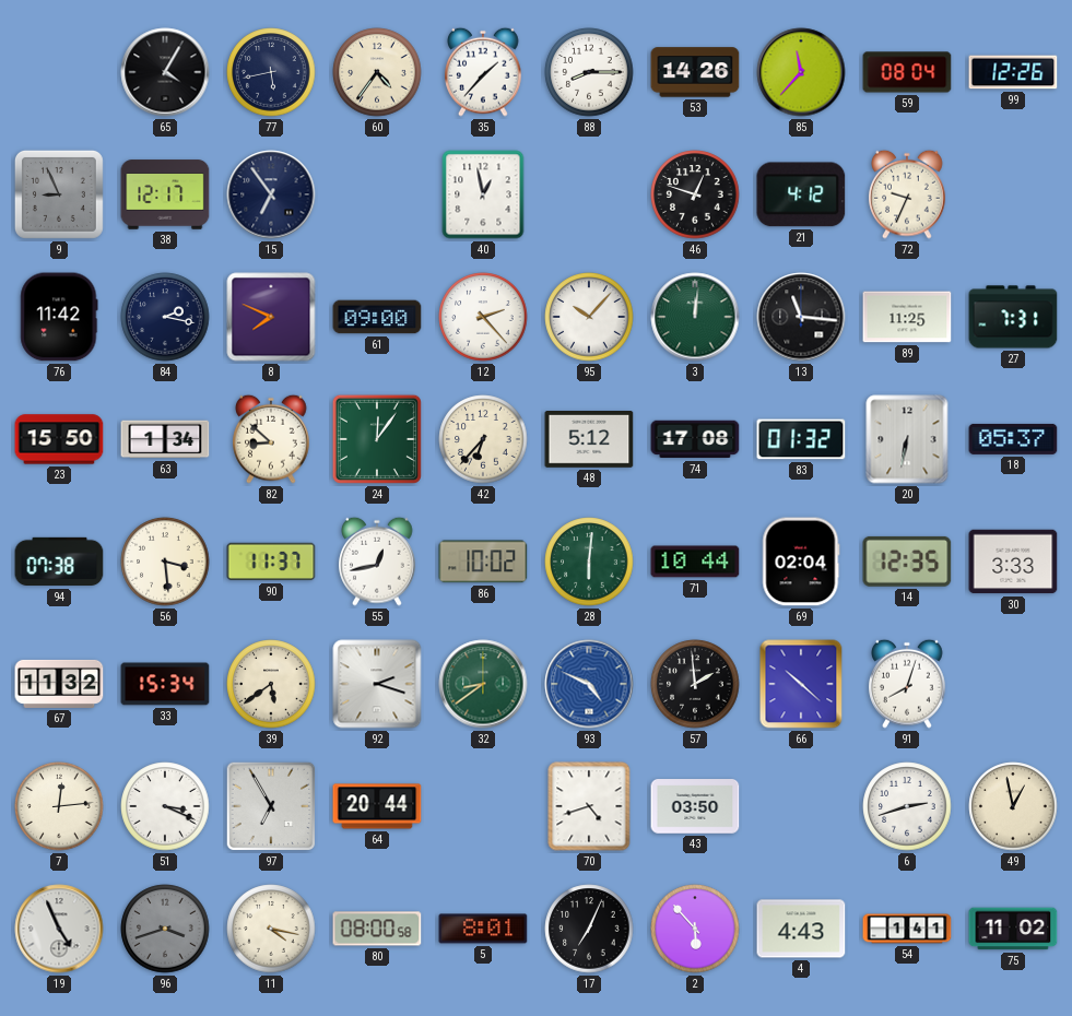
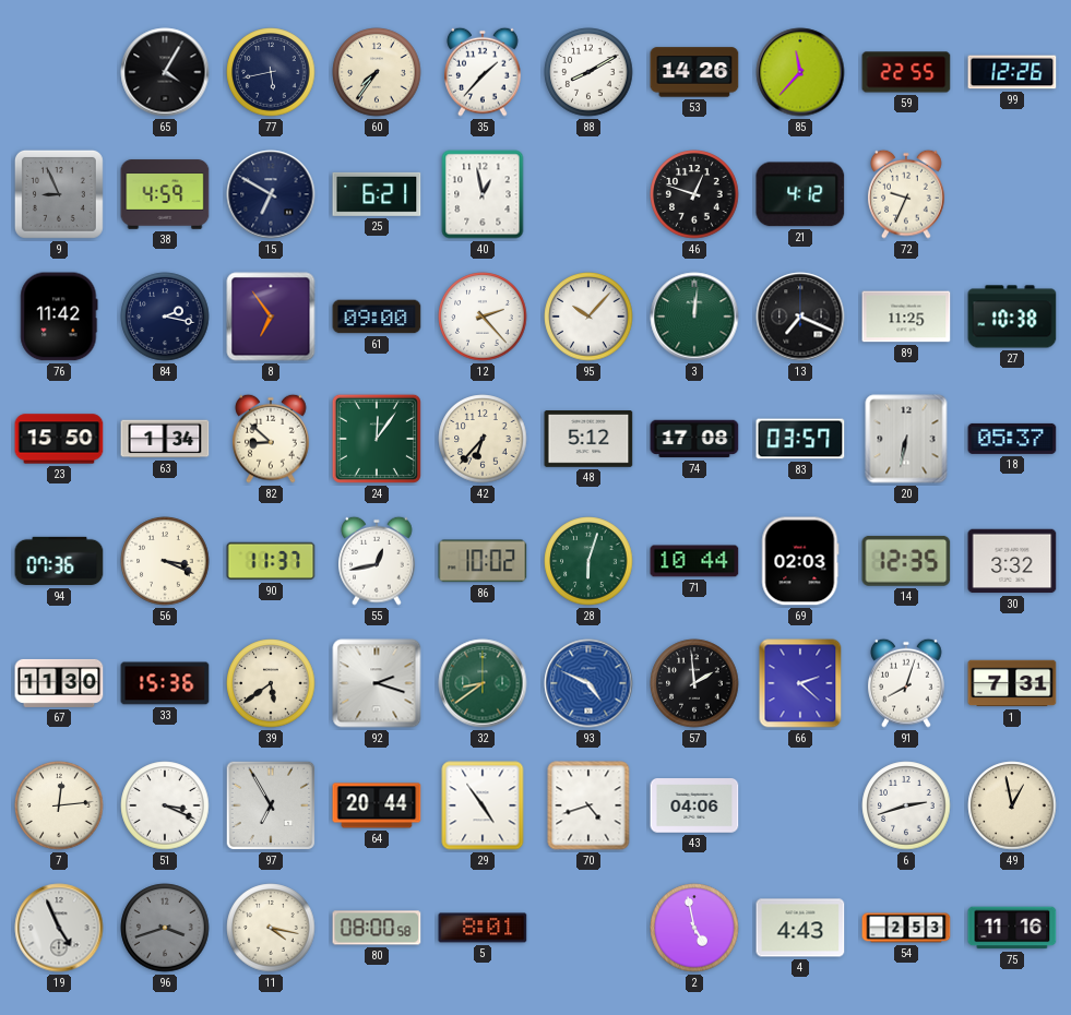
60: 4:36 -> 7:36
88: 8:15 -> 8:10
59: 08:04 -> 22:55
38: 12:17 -> 4:59
15: 6:54 -> 6:50
25: none -> 6:21
8: 7:49 -> 6:54
13: 11:16 -> 7:19
27: 7:31 -> 10:38
83: 01:32 -> 03:57
94: 07:38 -> 07:36
56: 3:29 -> 3:19
28: 6:01 -> 6:03
69: 02:04 -> 02:03
30: 3:33 -> 3:32
67: 11:32 -> 11:30
33: 15:34 -> 15:36
66: 10:22 -> 2:22
1: none -> 7:31
29: none -> 4:54
43: 03:50 -> 04:06
17: 7:04 -> none
2: 5:53 -> 4:58
54: 1:41 -> 2:53
75: 11:02 -> 11:16
